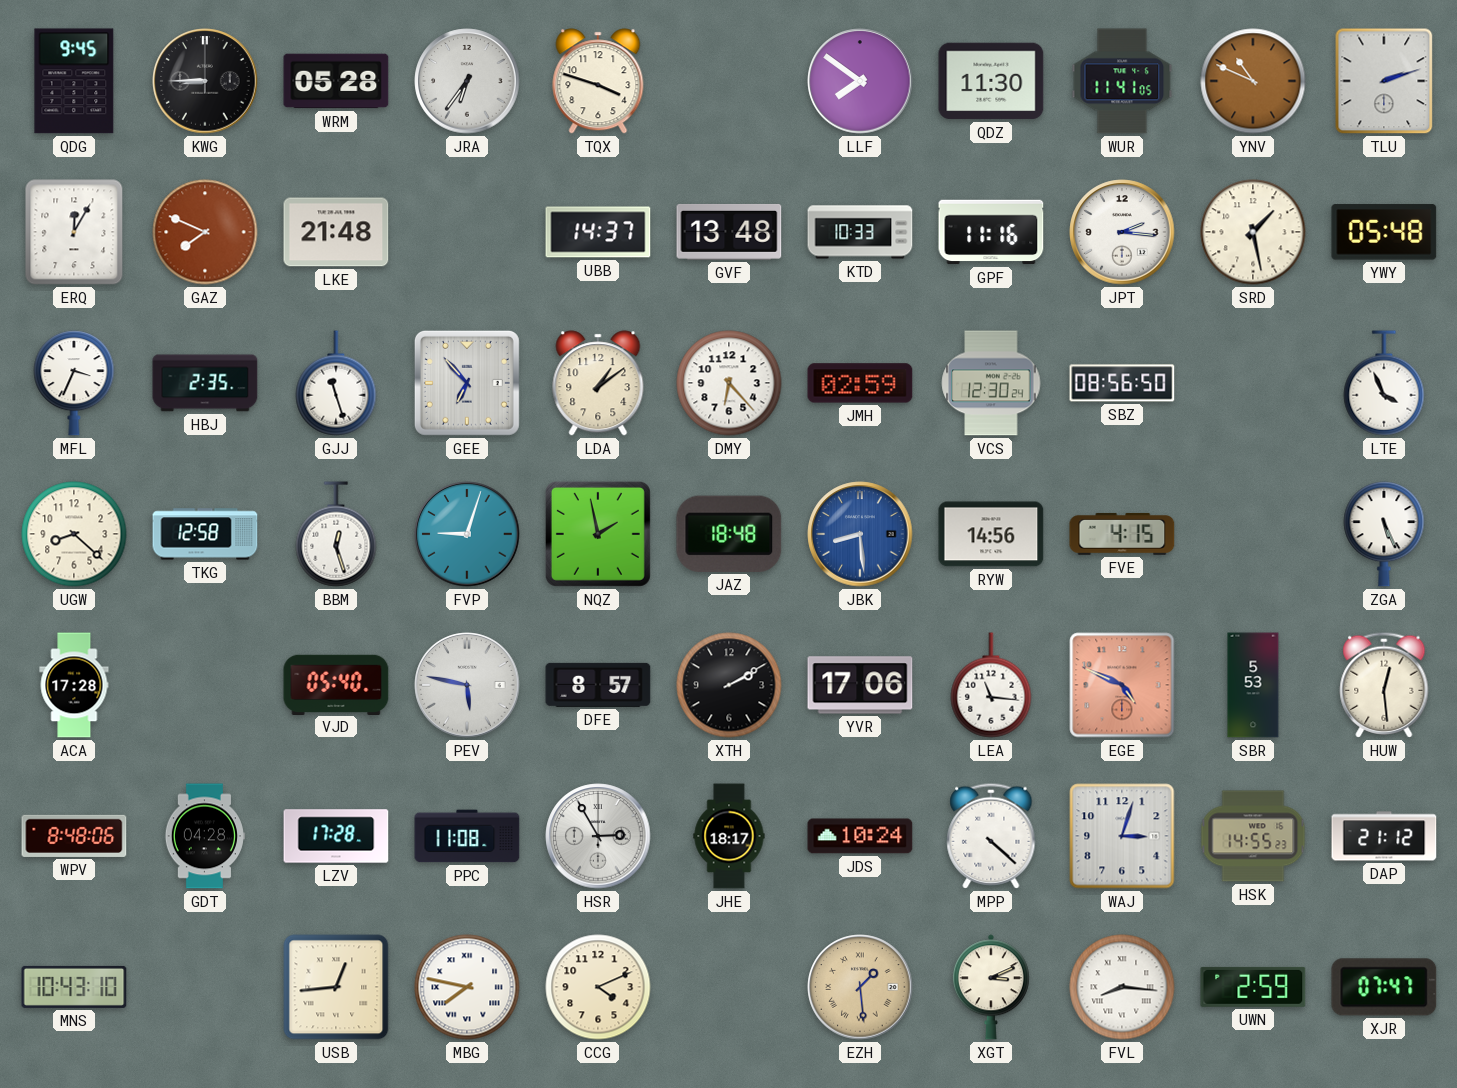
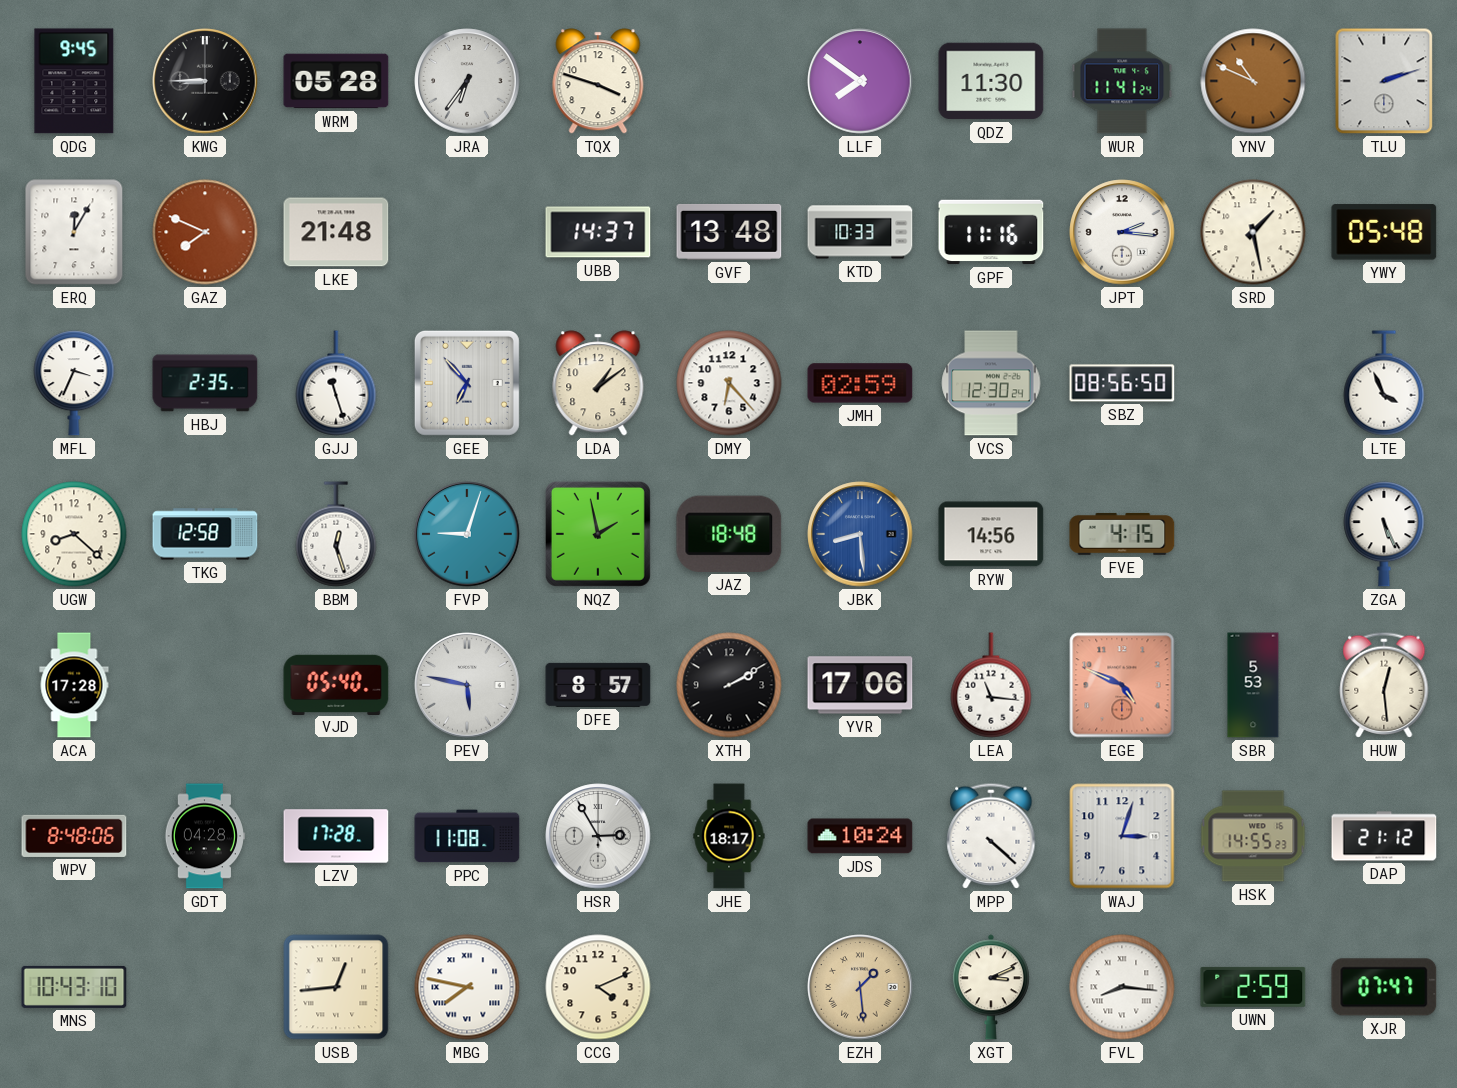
WUR: 11:41:05 -> 11:41:24
